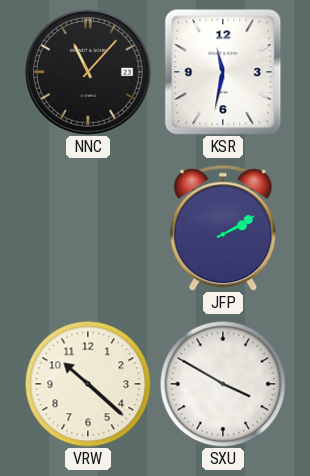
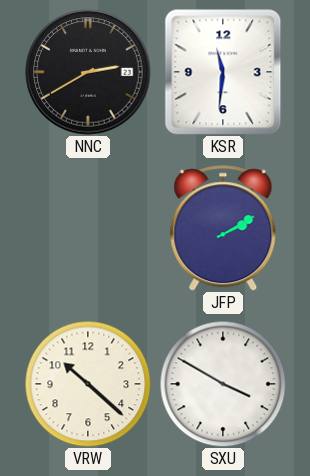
NNC: 11:07 -> 2:40
KSR: 11:32 -> 11:31
